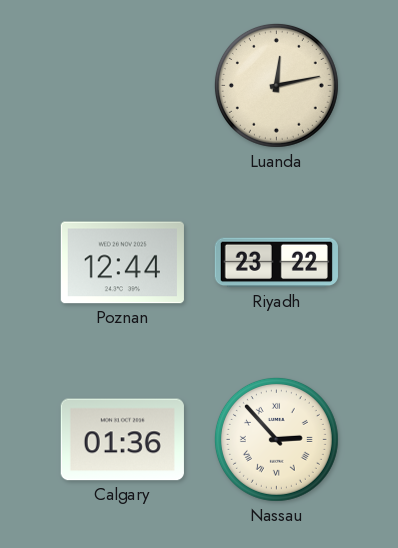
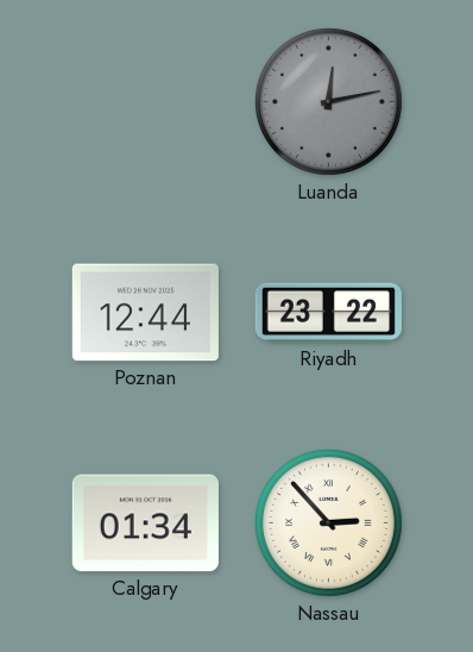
Luanda dial: cream -> grey
Calgary: 01:36 -> 01:34
